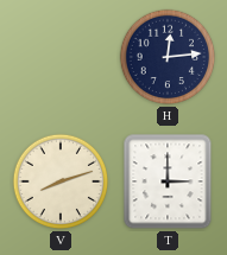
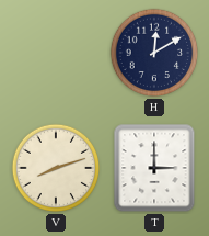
H: 12:14 -> 12:10
